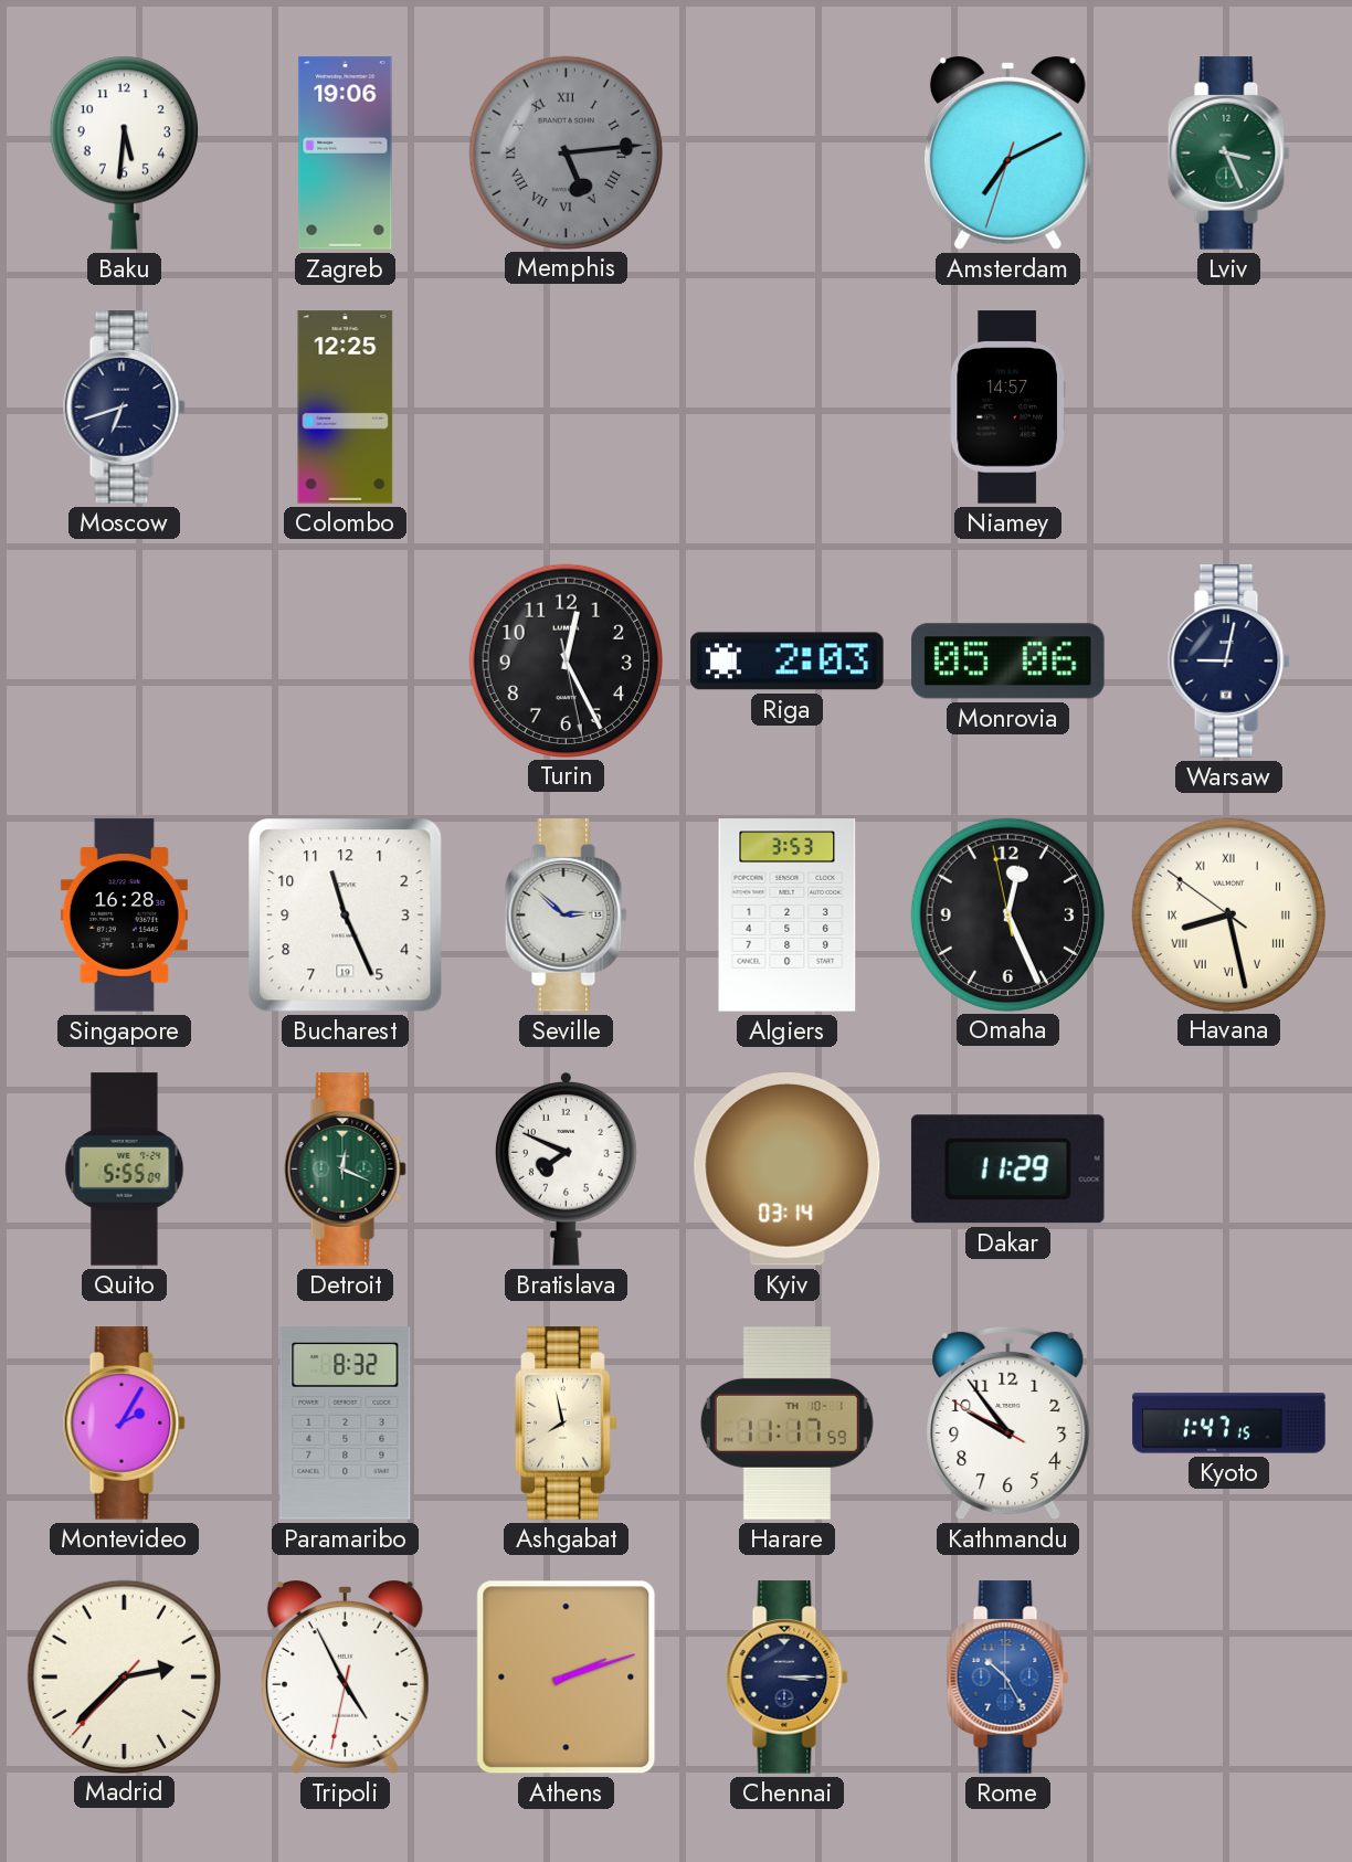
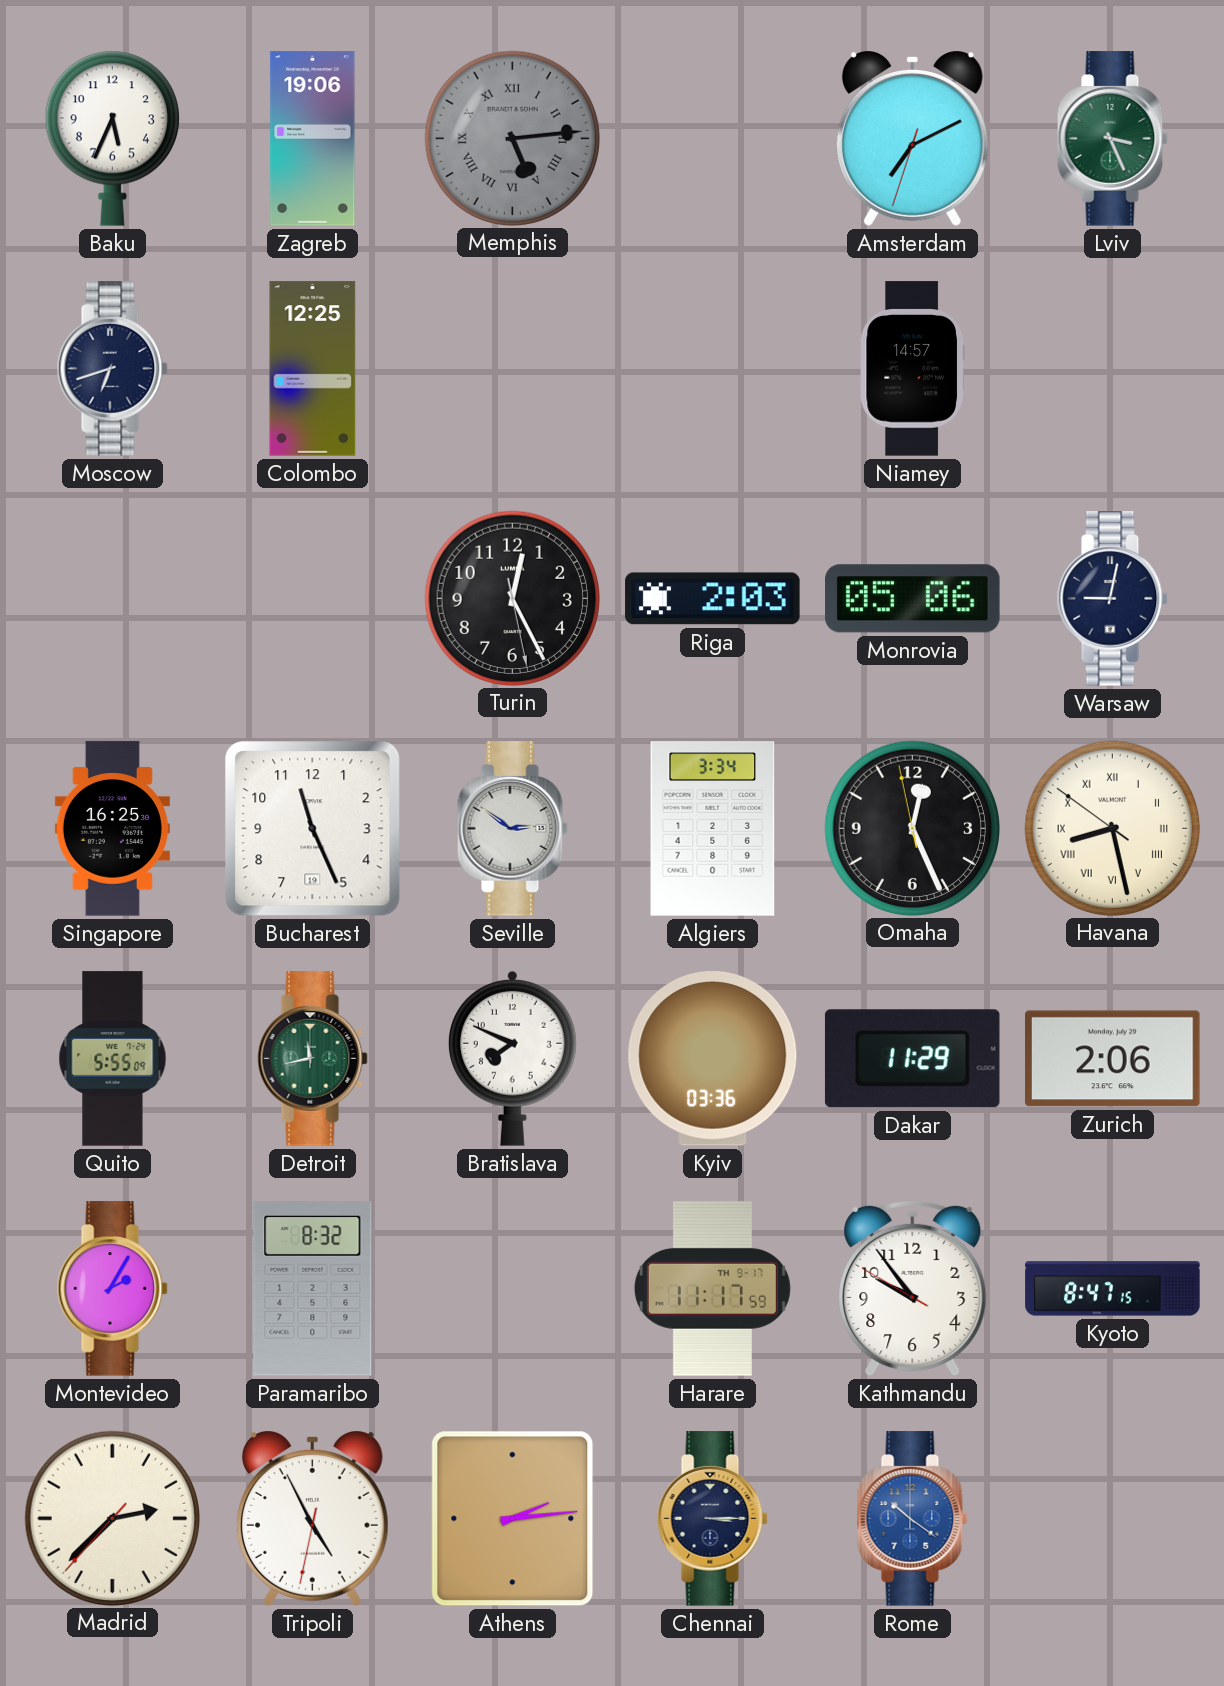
Baku: 5:31 -> 5:34
Singapore: 16:28 -> 16:25
Seville: 2:52 -> 2:51
Algiers: 3:53 -> 3:34
Detroit: 12:19 -> 11:43
Kyiv: 03:14 -> 03:36
Zurich: none -> 2:06
Ashgabat: 7:58 -> none
Harare date: TH 10-1 -> TH 9-17
Kyoto: 1:47 -> 8:47
Athens: 2:12 -> 2:14
Rome: 10:25 -> 10:21
